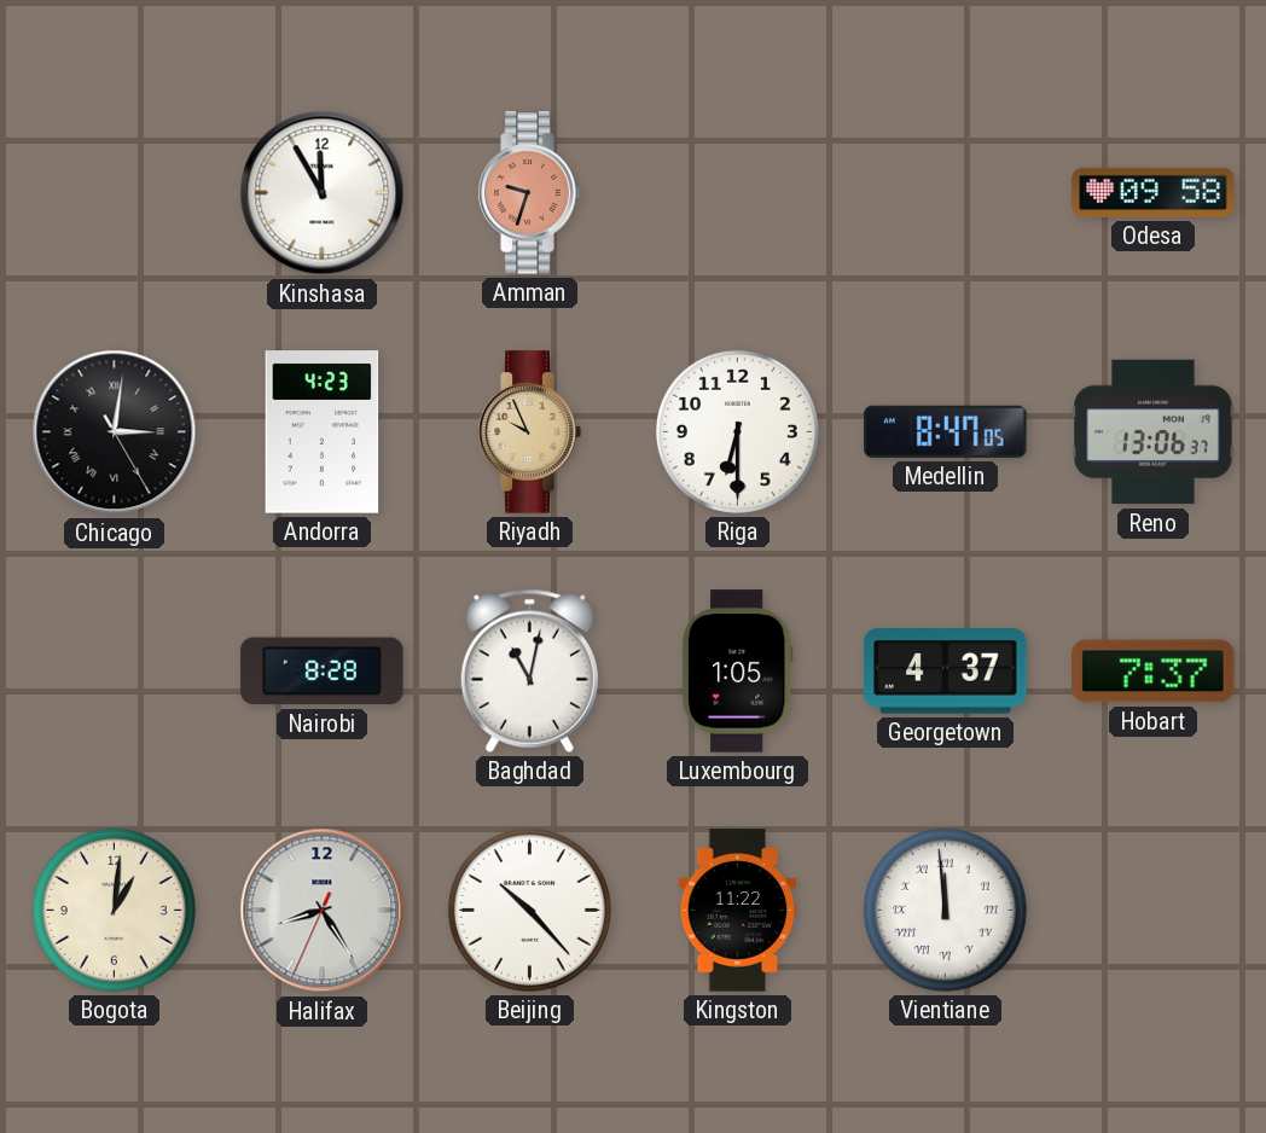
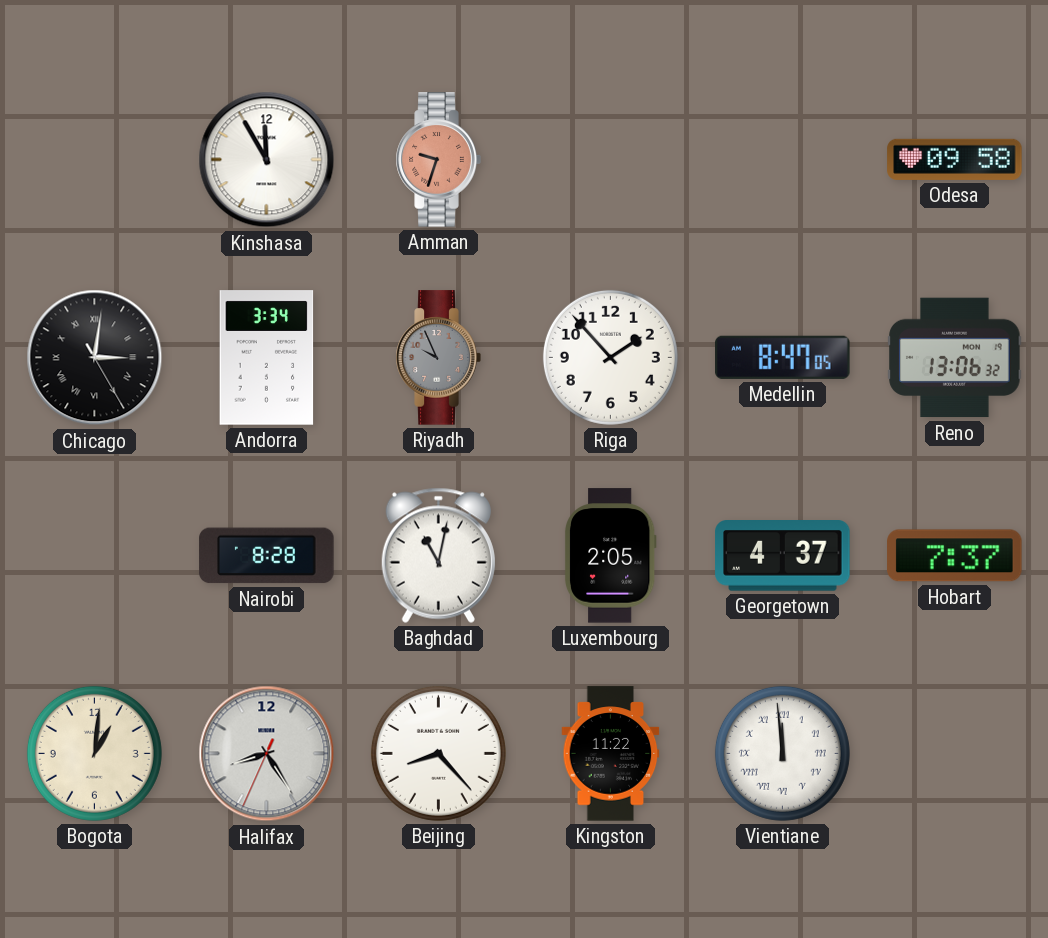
Andorra: 4:23 -> 3:34
Riyadh dial: champagne -> grey
Riga: 6:30 -> 1:53
Reno: 13:06:37 -> 13:06:32
Luxembourg: 1:05 -> 2:05
Beijing: 10:23 -> 8:23
